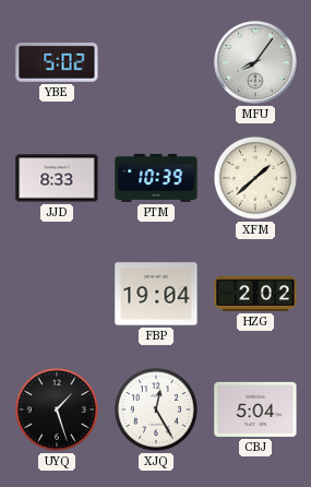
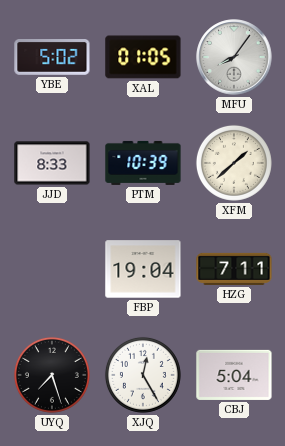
XAL: none -> 01:05
HZG: 2:02 -> 7:11
UYQ: 1:27 -> 7:27
